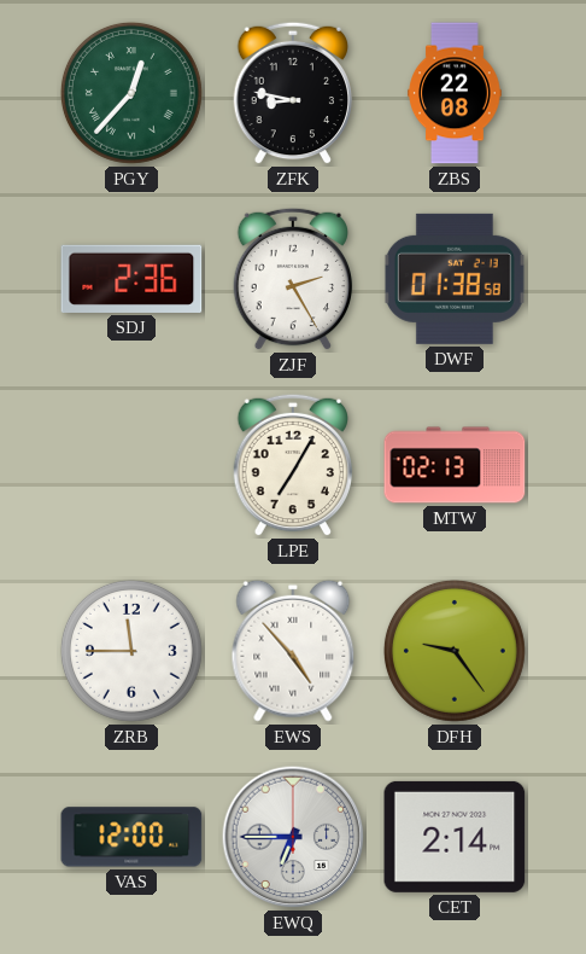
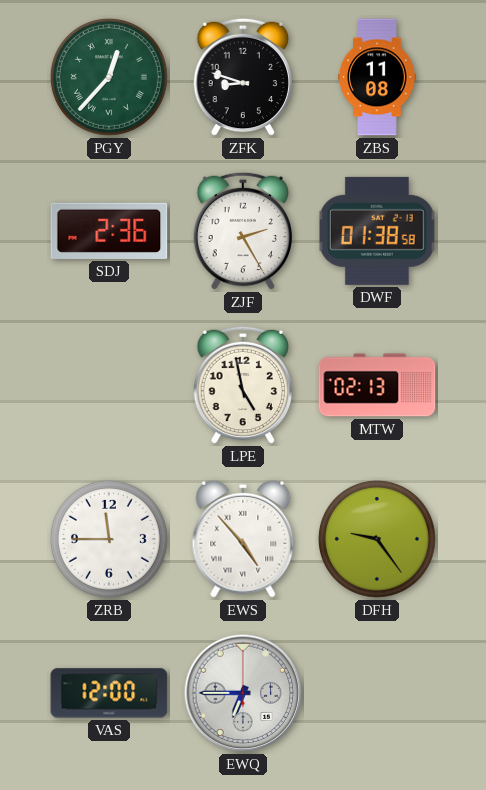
ZFK: 8:47 -> 8:48
ZBS: 22:08 -> 11:08
LPE: 7:05 -> 4:58
CET: 2:14 -> none
